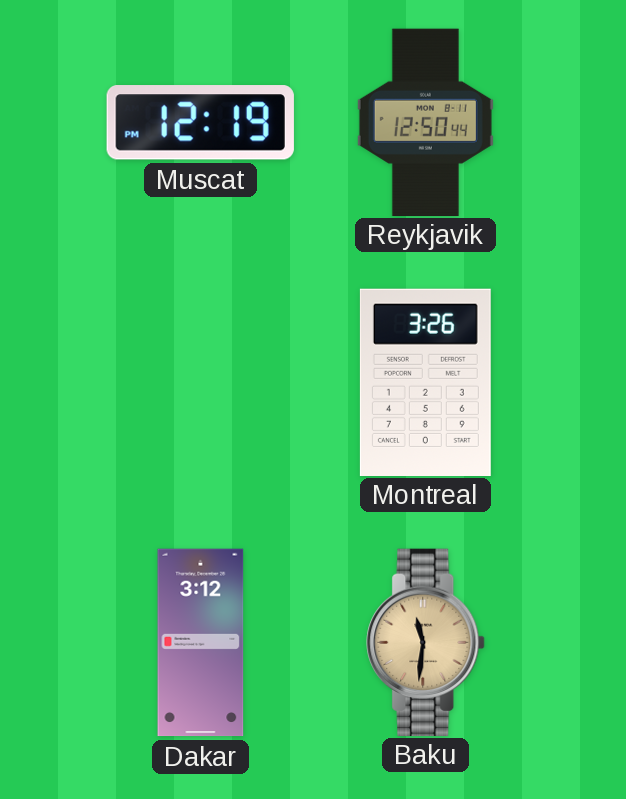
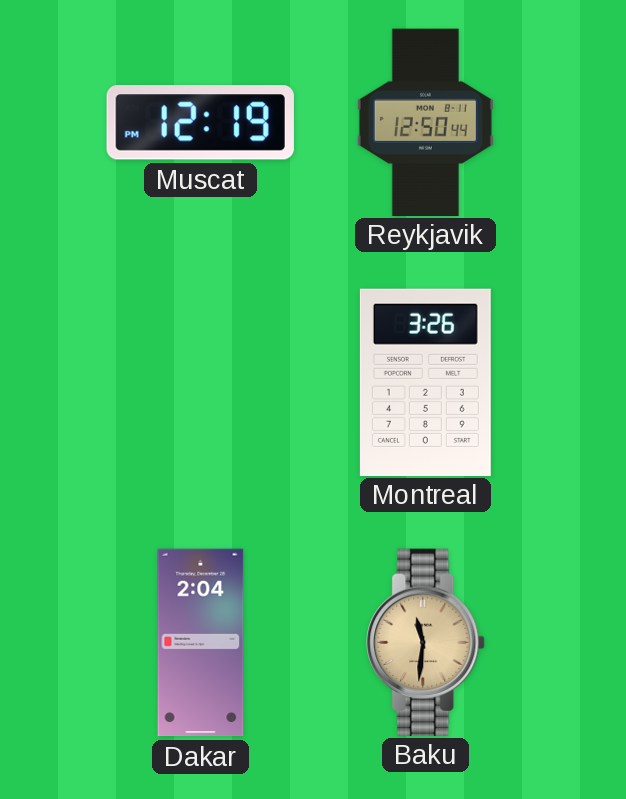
Dakar: 3:12 -> 2:04
